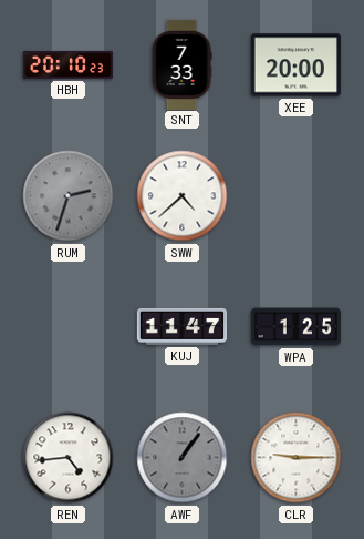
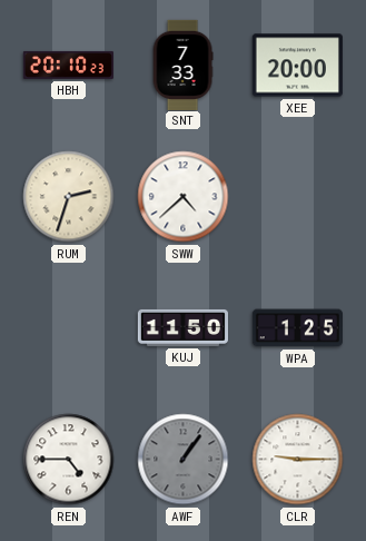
RUM dial: grey -> cream
KUJ: 11:47 -> 11:50
REN: 4:44 -> 4:45
